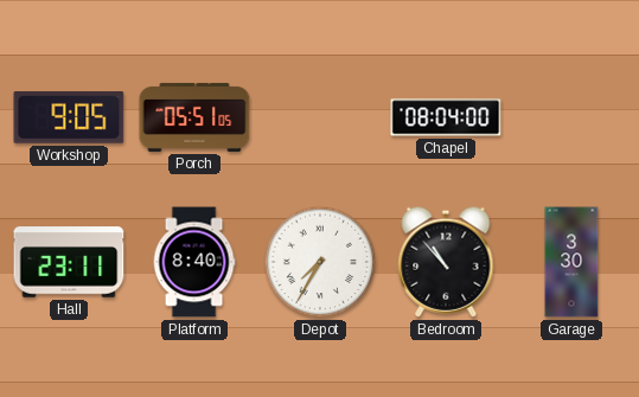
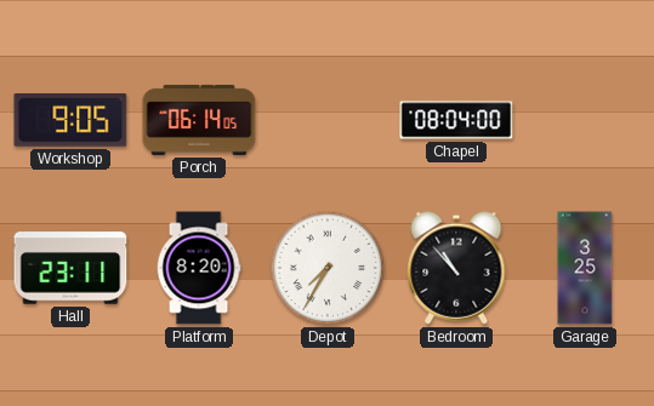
Porch: 05:51 -> 06:14
Platform: 8:40 -> 8:20
Garage: 3:30 -> 3:25
